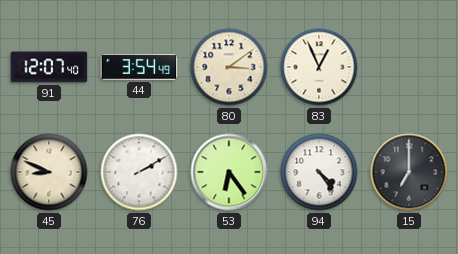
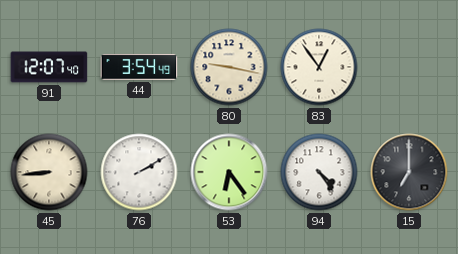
80: 3:09 -> 9:17
83: 12:56 -> 12:54
45: 8:49 -> 8:44
